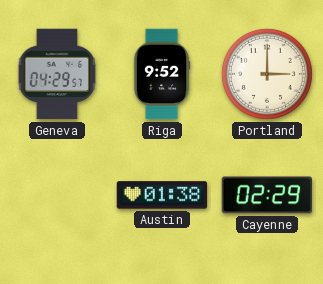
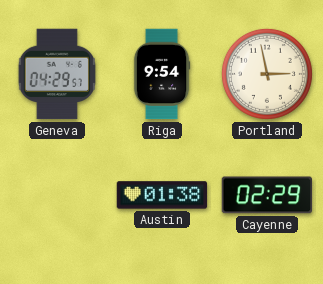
Riga: 9:52 -> 9:54
Portland: 3:00 -> 2:58
